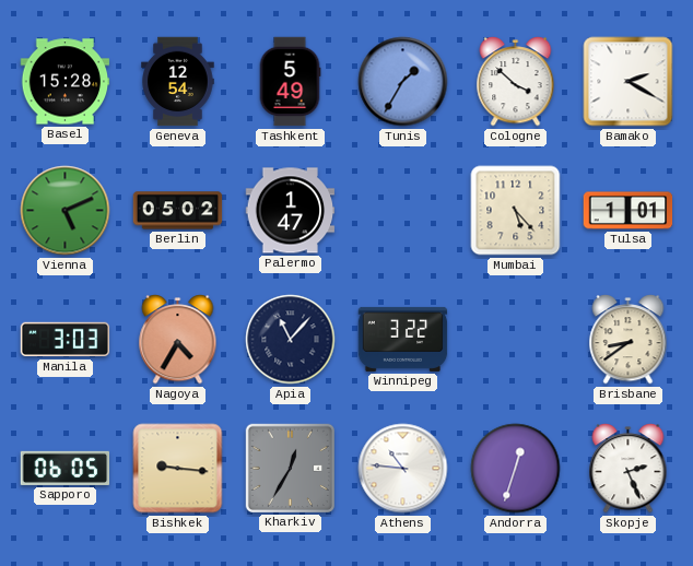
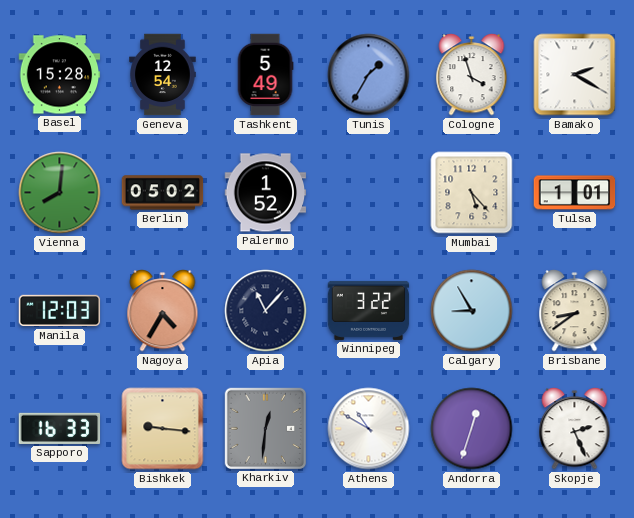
Cologne: 3:52 -> 3:57
Vienna: 5:11 -> 8:01
Palermo: 1:47 -> 1:52
Manila: 3:03 -> 12:03
Calgary: none -> 8:55
Sapporo: 06:05 -> 16:33
Kharkiv: 12:35 -> 12:31
Athens: 10:46 -> 10:50
